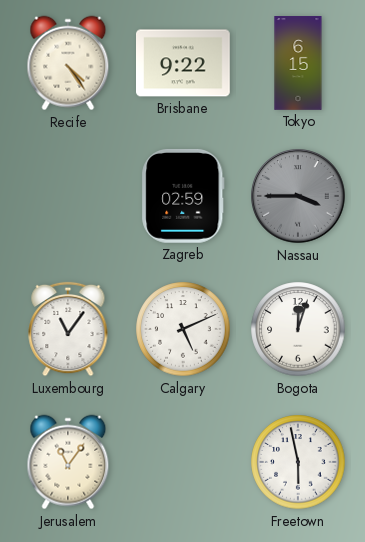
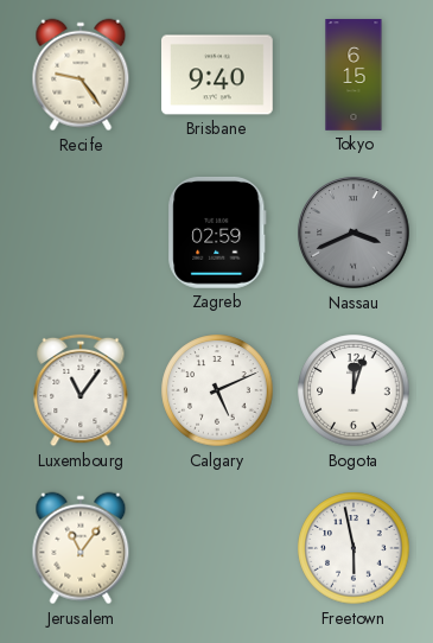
Recife: 4:24 -> 9:24
Brisbane: 9:22 -> 9:40
Nassau: 3:45 -> 3:41
